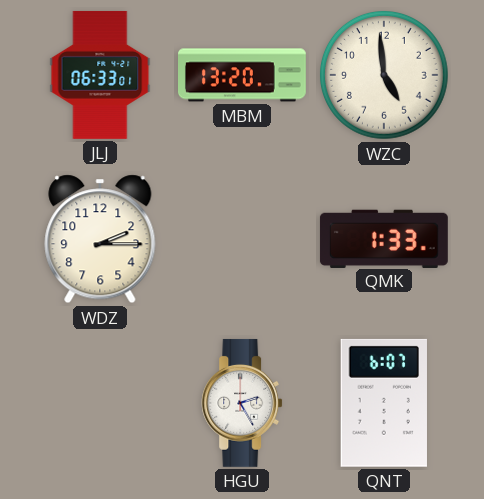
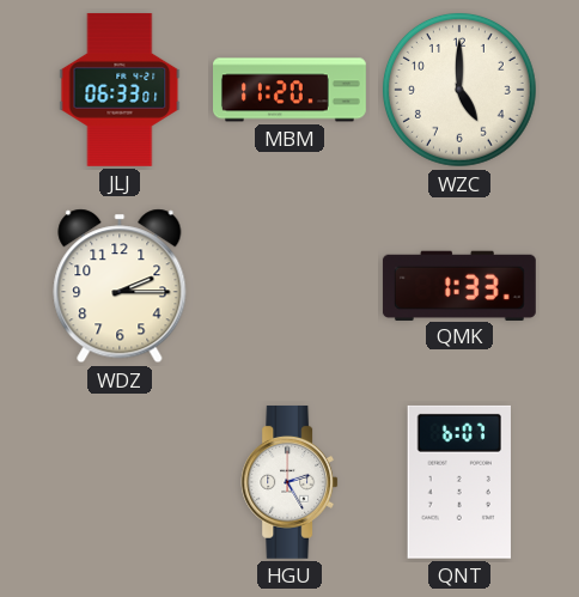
MBM: 13:20 -> 11:20
WZC: 4:59 -> 5:00
